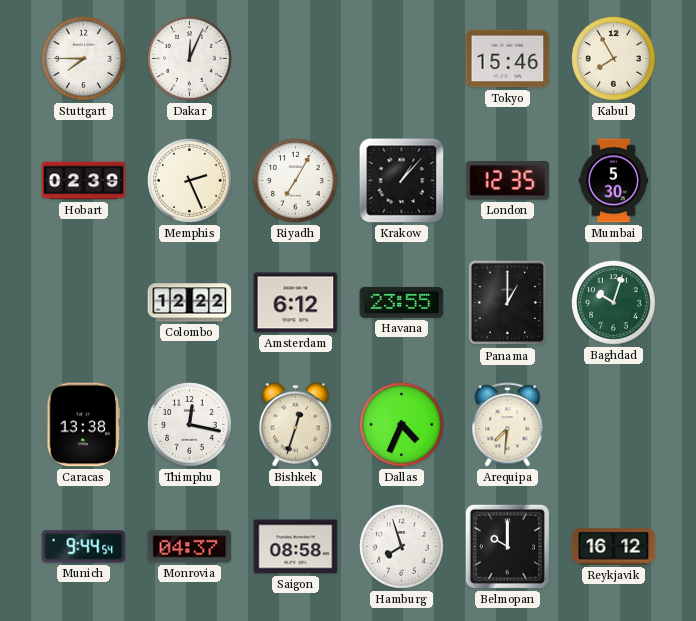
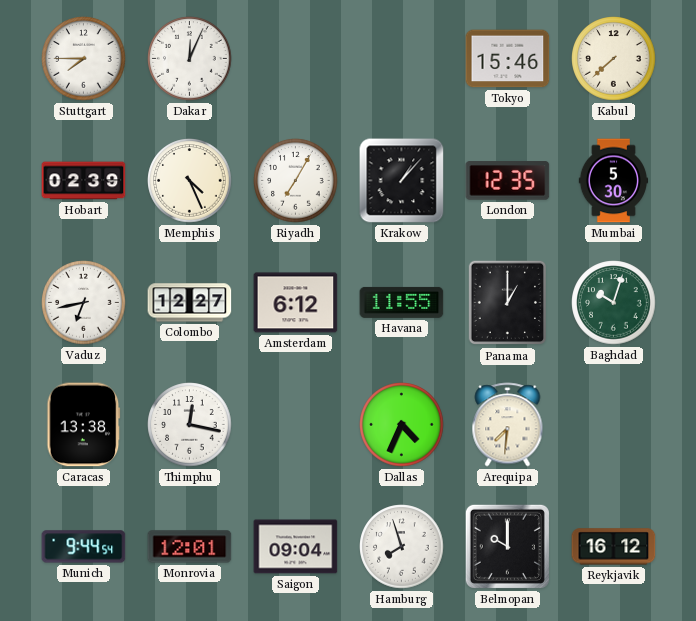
Kabul: 7:55 -> 7:38
Memphis: 2:26 -> 4:26
Vaduz: none -> 6:43
Colombo: 12:22 -> 12:27
Havana: 23:55 -> 11:55
Bishkek: 12:33 -> none
Monrovia: 04:37 -> 12:01
Saigon: 08:58 -> 09:04
